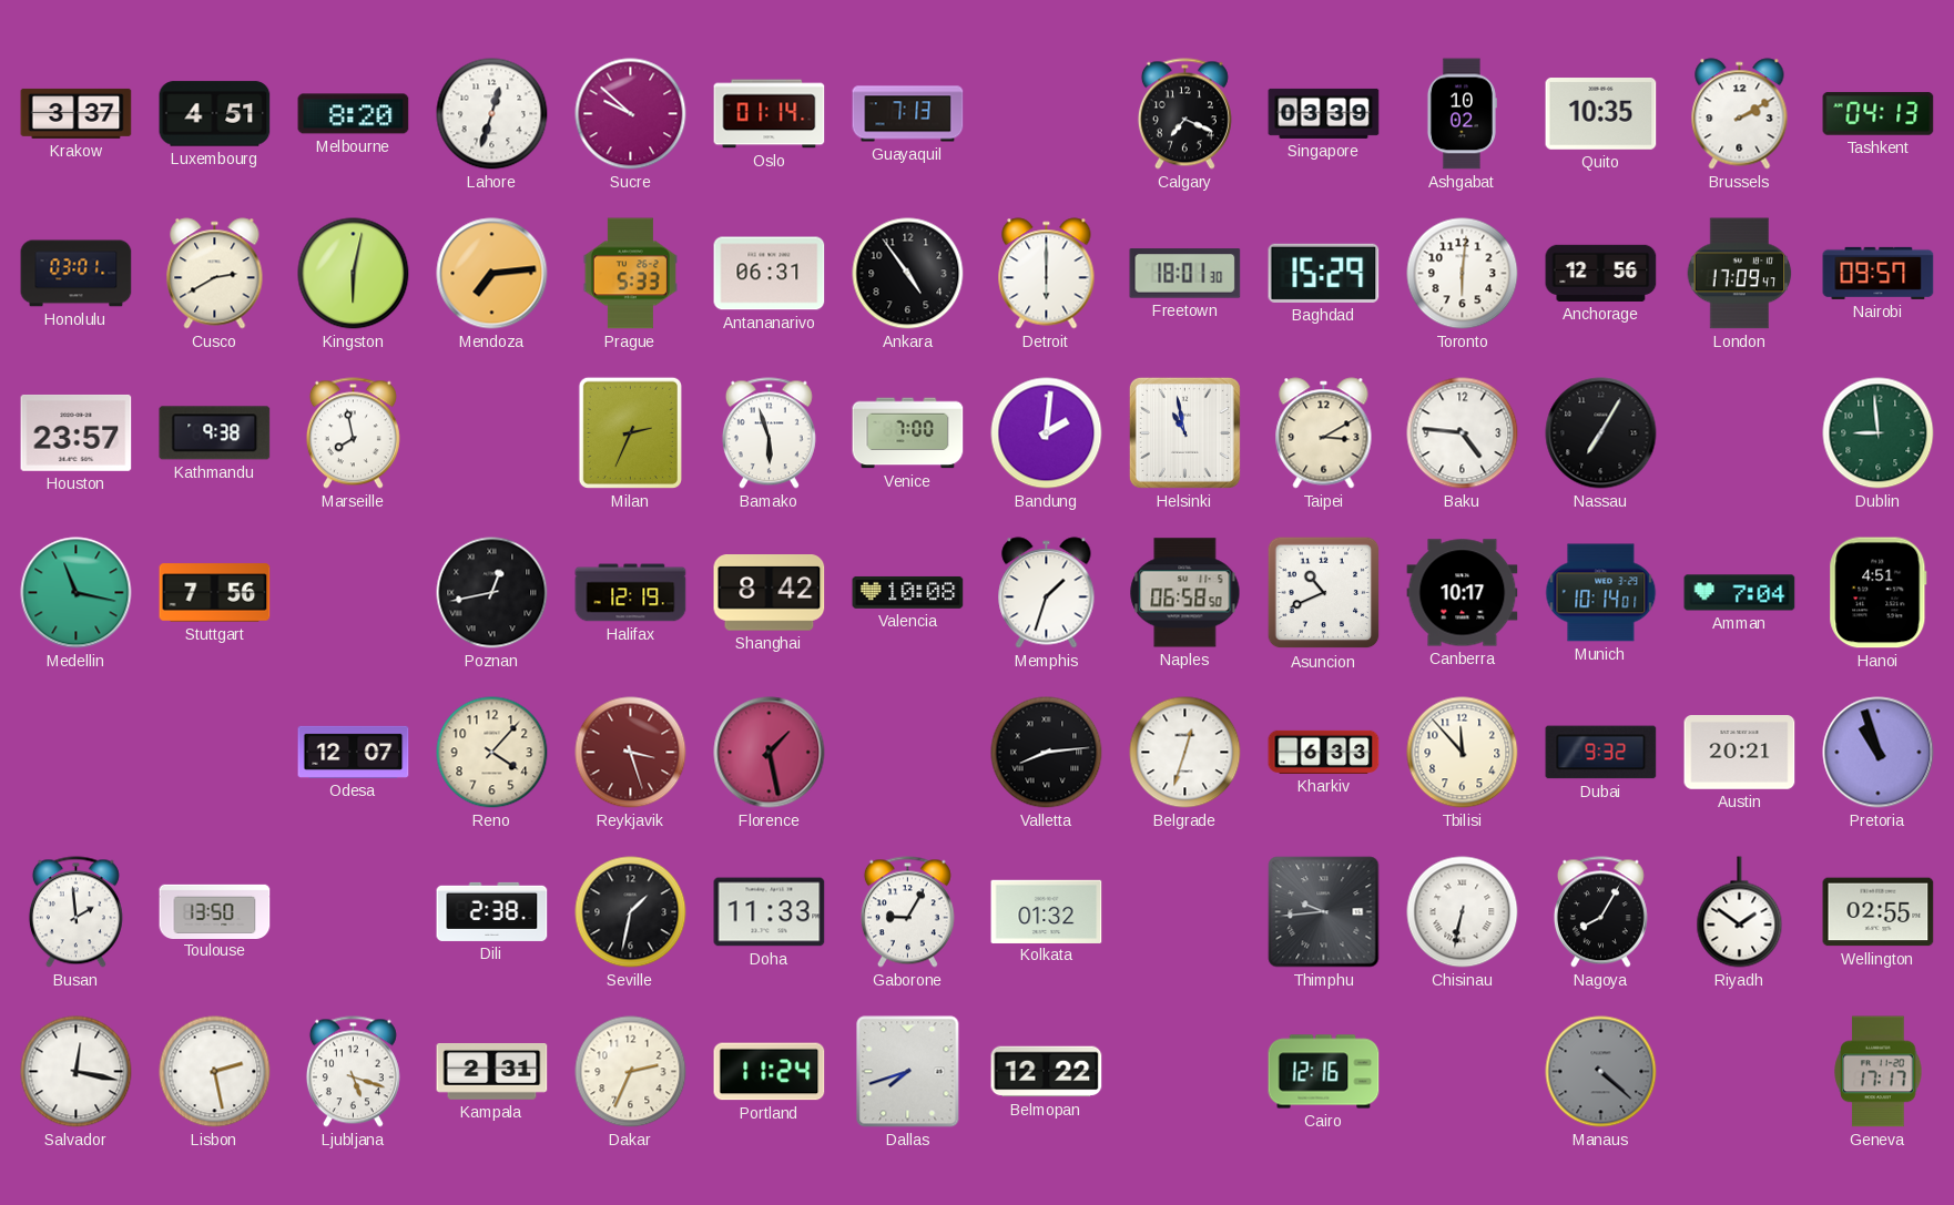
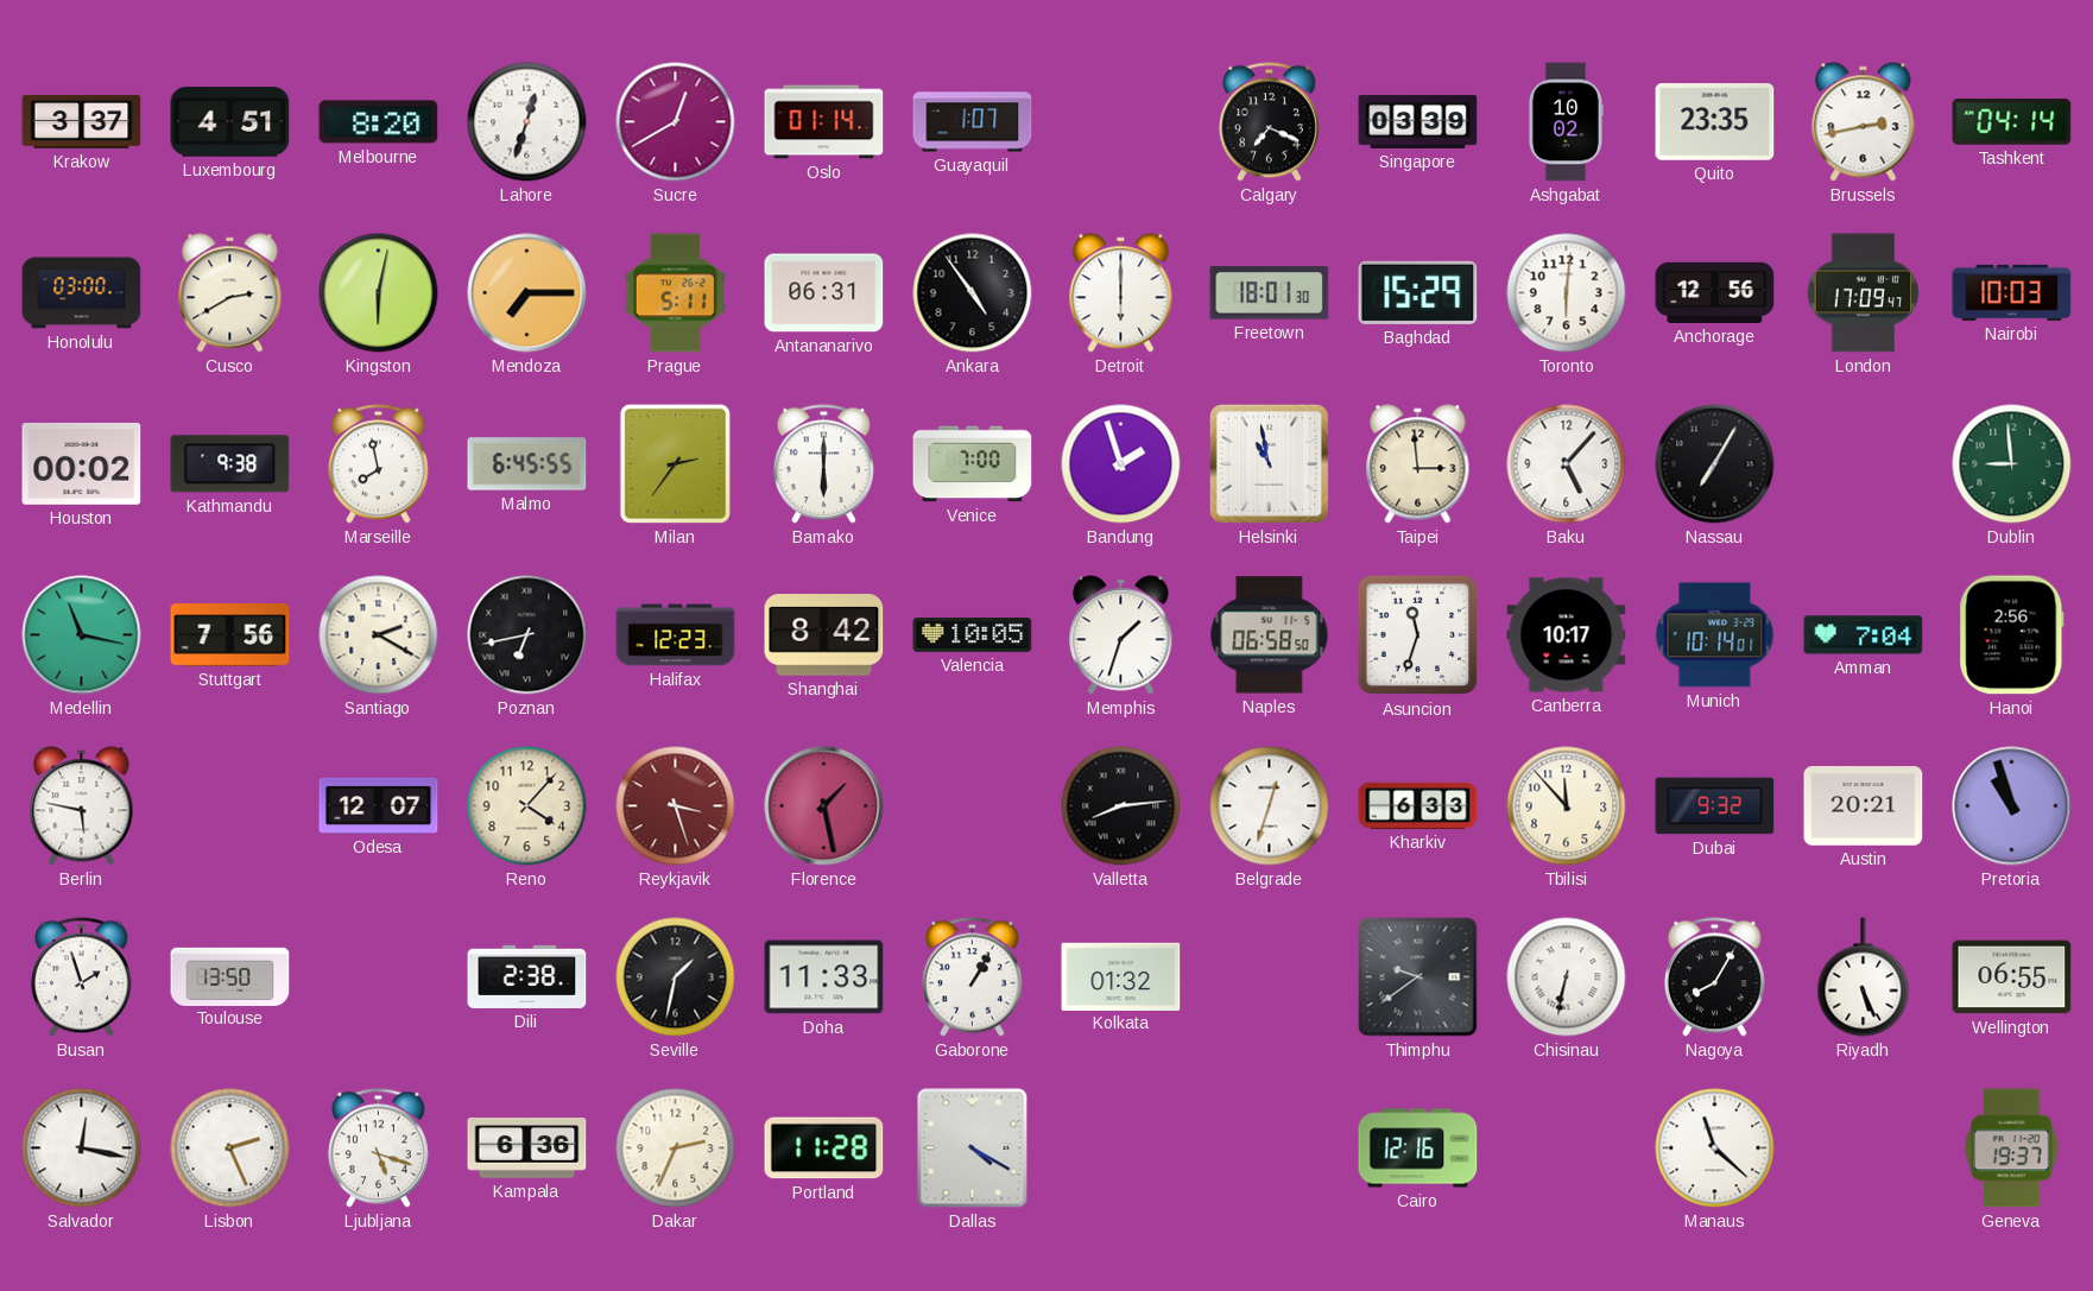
Sucre: 9:52 -> 12:40
Guayaquil: 7:13 -> 1:07
Quito: 10:35 -> 23:35
Brussels: 2:10 -> 2:43
Tashkent: 04:13 -> 04:14
Honolulu: 03:01 -> 03:00
Mendoza: 7:14 -> 7:15
Prague: 5:33 -> 5:11
Nairobi: 09:57 -> 10:03
Houston: 23:57 -> 00:02
Malmo: none -> 6:45
Milan: 2:34 -> 2:36
Bamako: 5:57 -> 6:00
Bandung: 2:01 -> 1:57
Taipei: 3:10 -> 2:59
Baku: 4:46 -> 5:07
Santiago: none -> 2:20
Poznan: 12:43 -> 6:43
Halifax: 12:19 -> 12:23
Valencia: 10:08 -> 10:05
Asuncion: 10:41 -> 11:33
Hanoi: 4:51 -> 2:56
Berlin: none -> 5:47
Busan: 1:59 -> 1:57
Gaborone: 9:05 -> 1:05
Thimphu: 9:44 -> 9:39
Riyadh: 1:51 -> 5:26
Wellington: 02:55 -> 06:55
Lisbon: 2:28 -> 2:26
Kampala: 2:31 -> 6:36
Portland: 11:24 -> 11:28
Dallas: 7:42 -> 4:20
Belmopan: 12:22 -> none
Manaus: 4:22 -> 11:22
Manaus dial: grey -> white
Geneva: 17:17 -> 19:37
